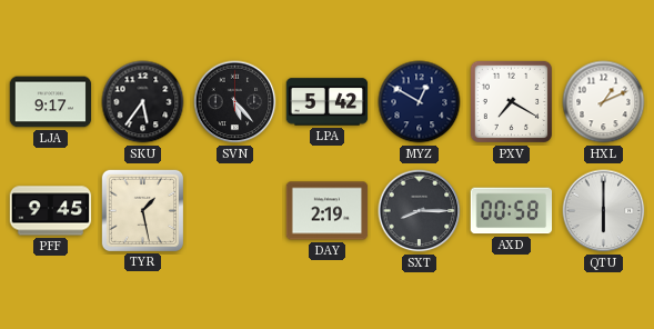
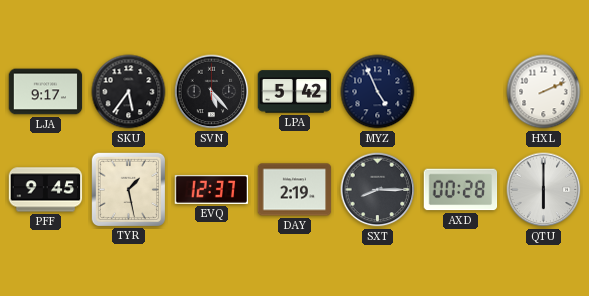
MYZ: 12:50 -> 4:56
PXV: 7:20 -> none
HXL: 1:11 -> 2:11
EVQ: none -> 12:37
AXD: 00:58 -> 00:28
